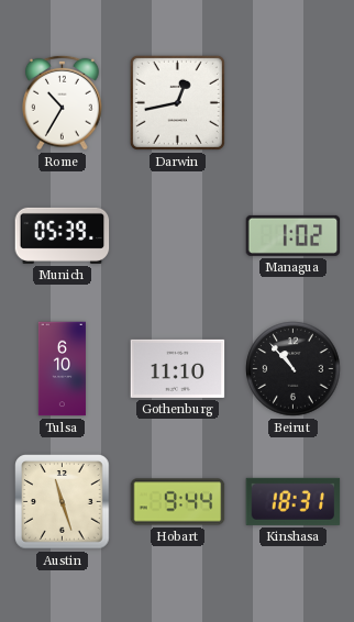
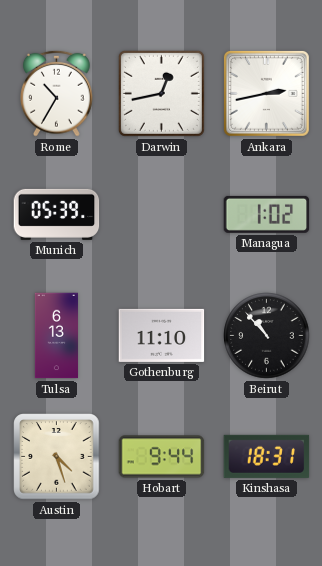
Ankara: none -> 2:43
Tulsa: 6:10 -> 6:13
Austin: 11:27 -> 4:27
